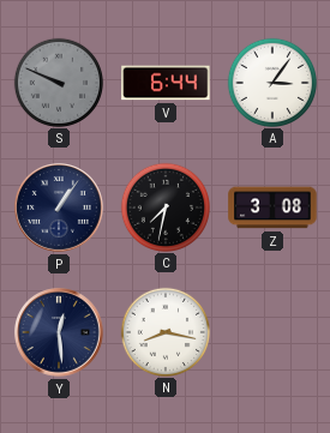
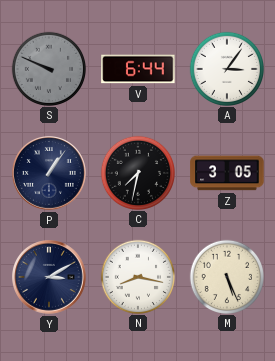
Z: 3:08 -> 3:05
Y: 12:29 -> 3:10
M: none -> 5:26
